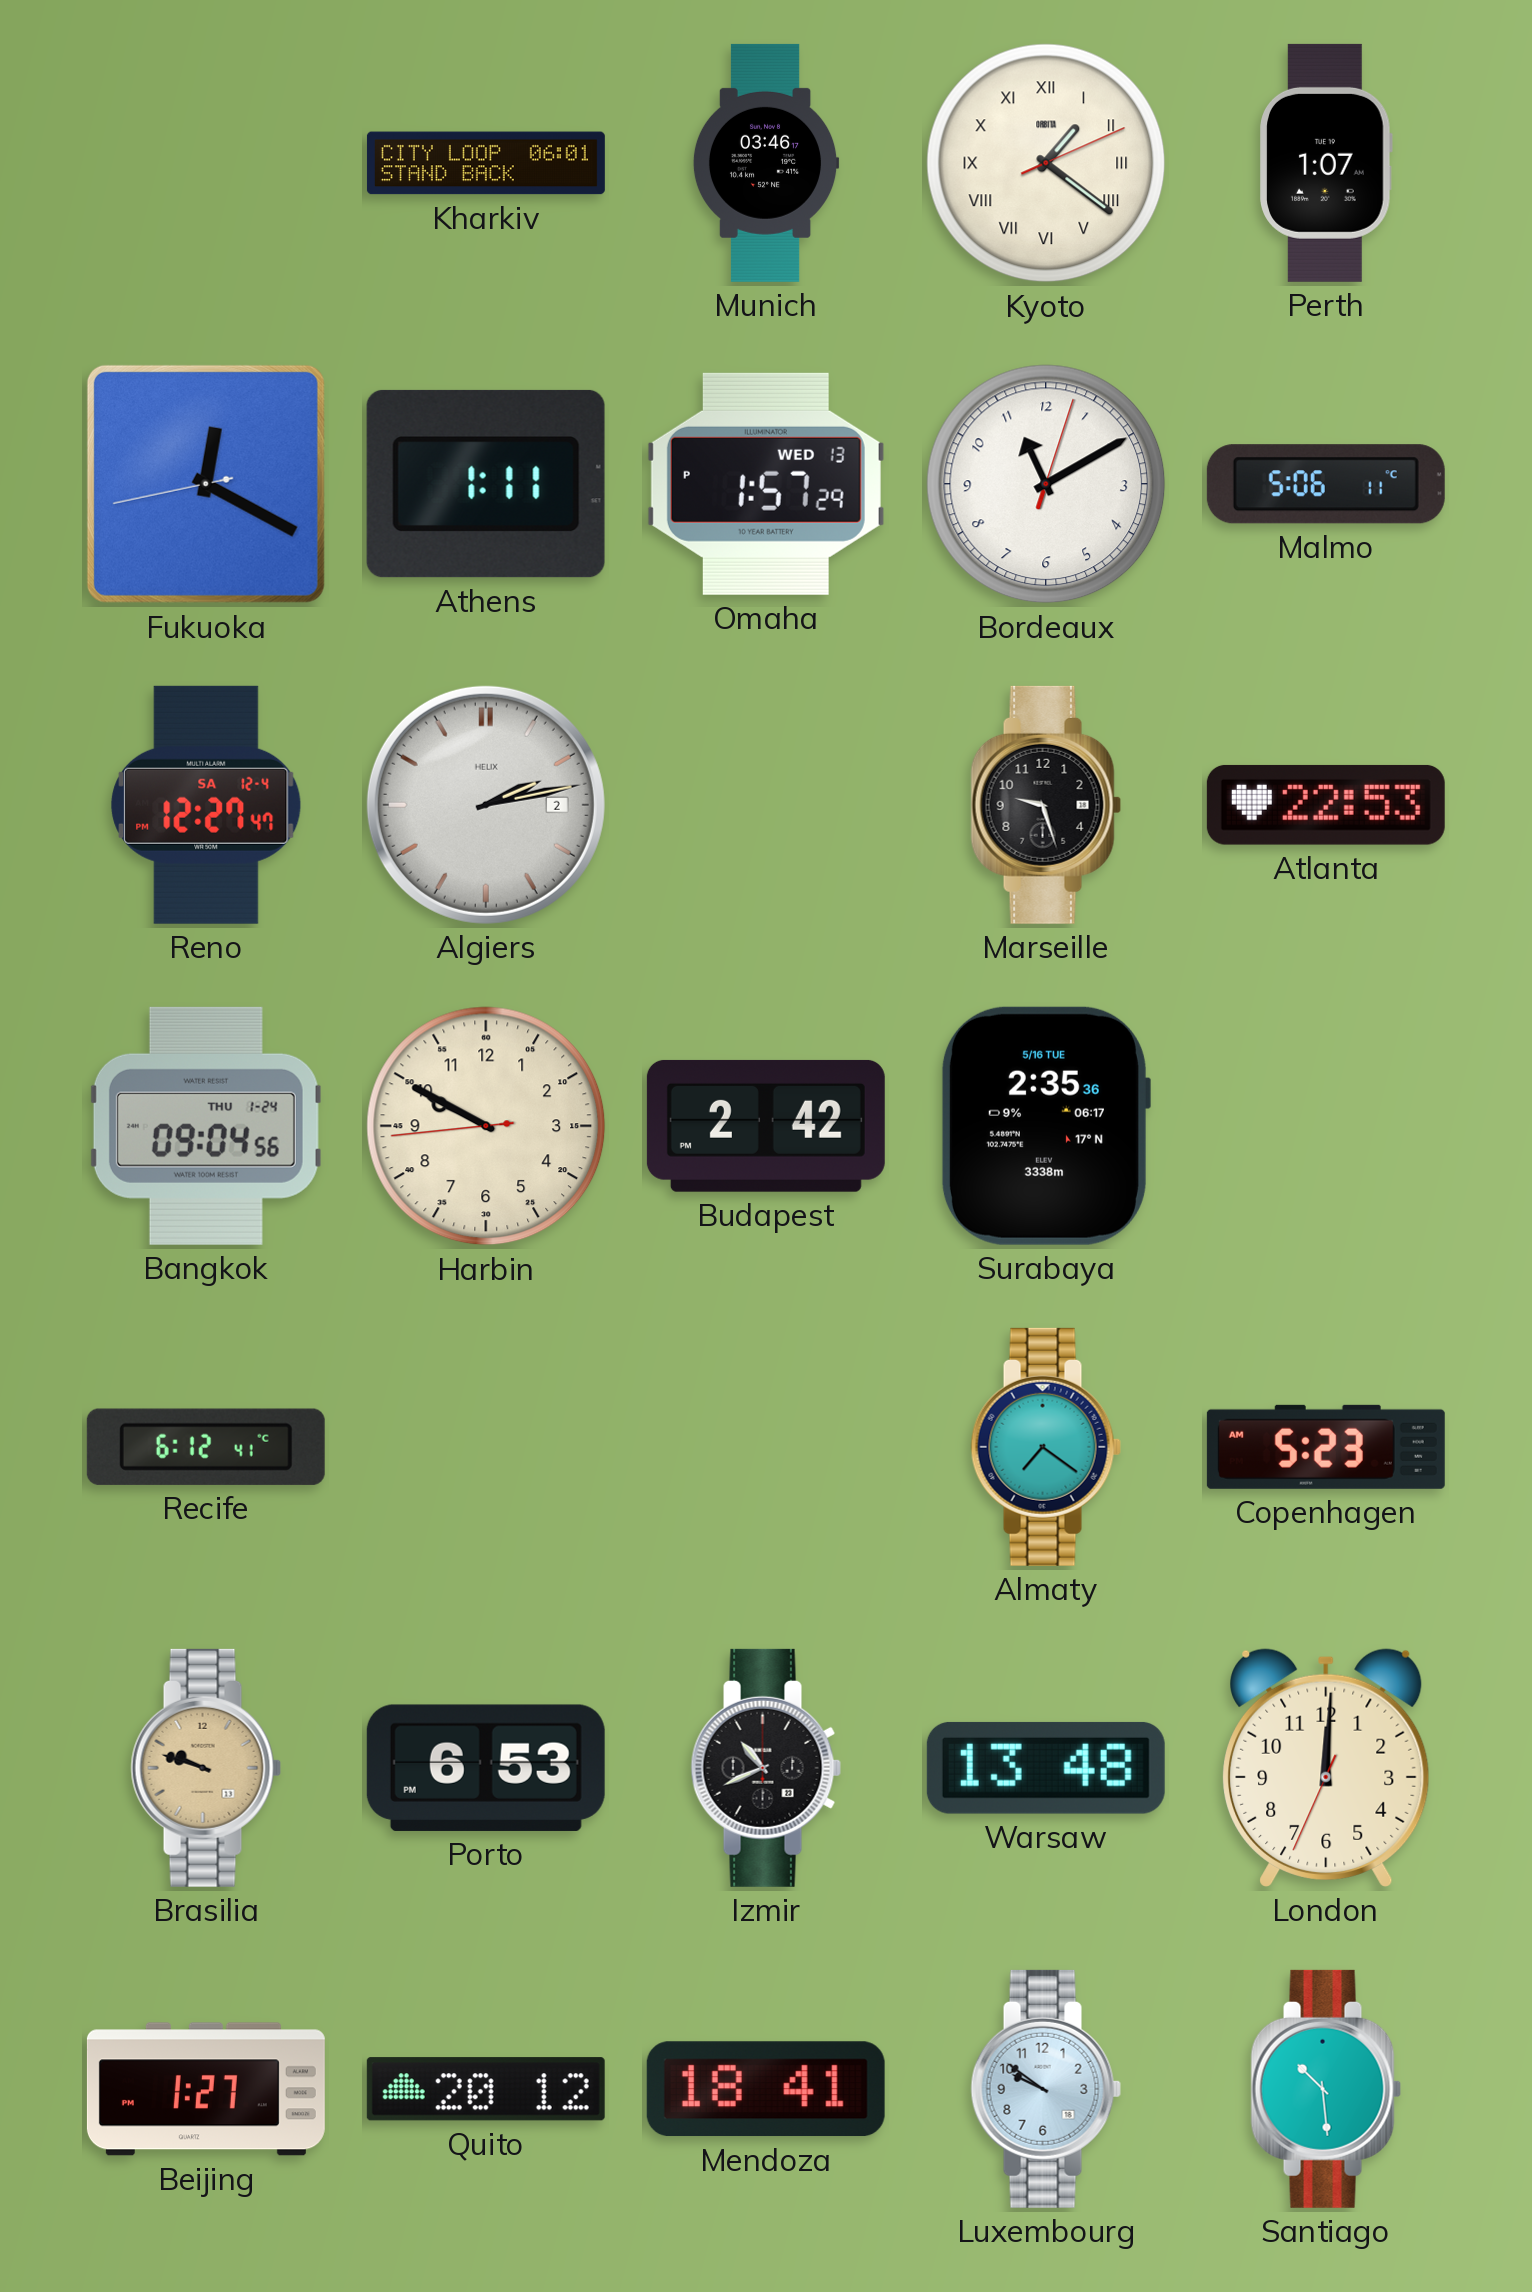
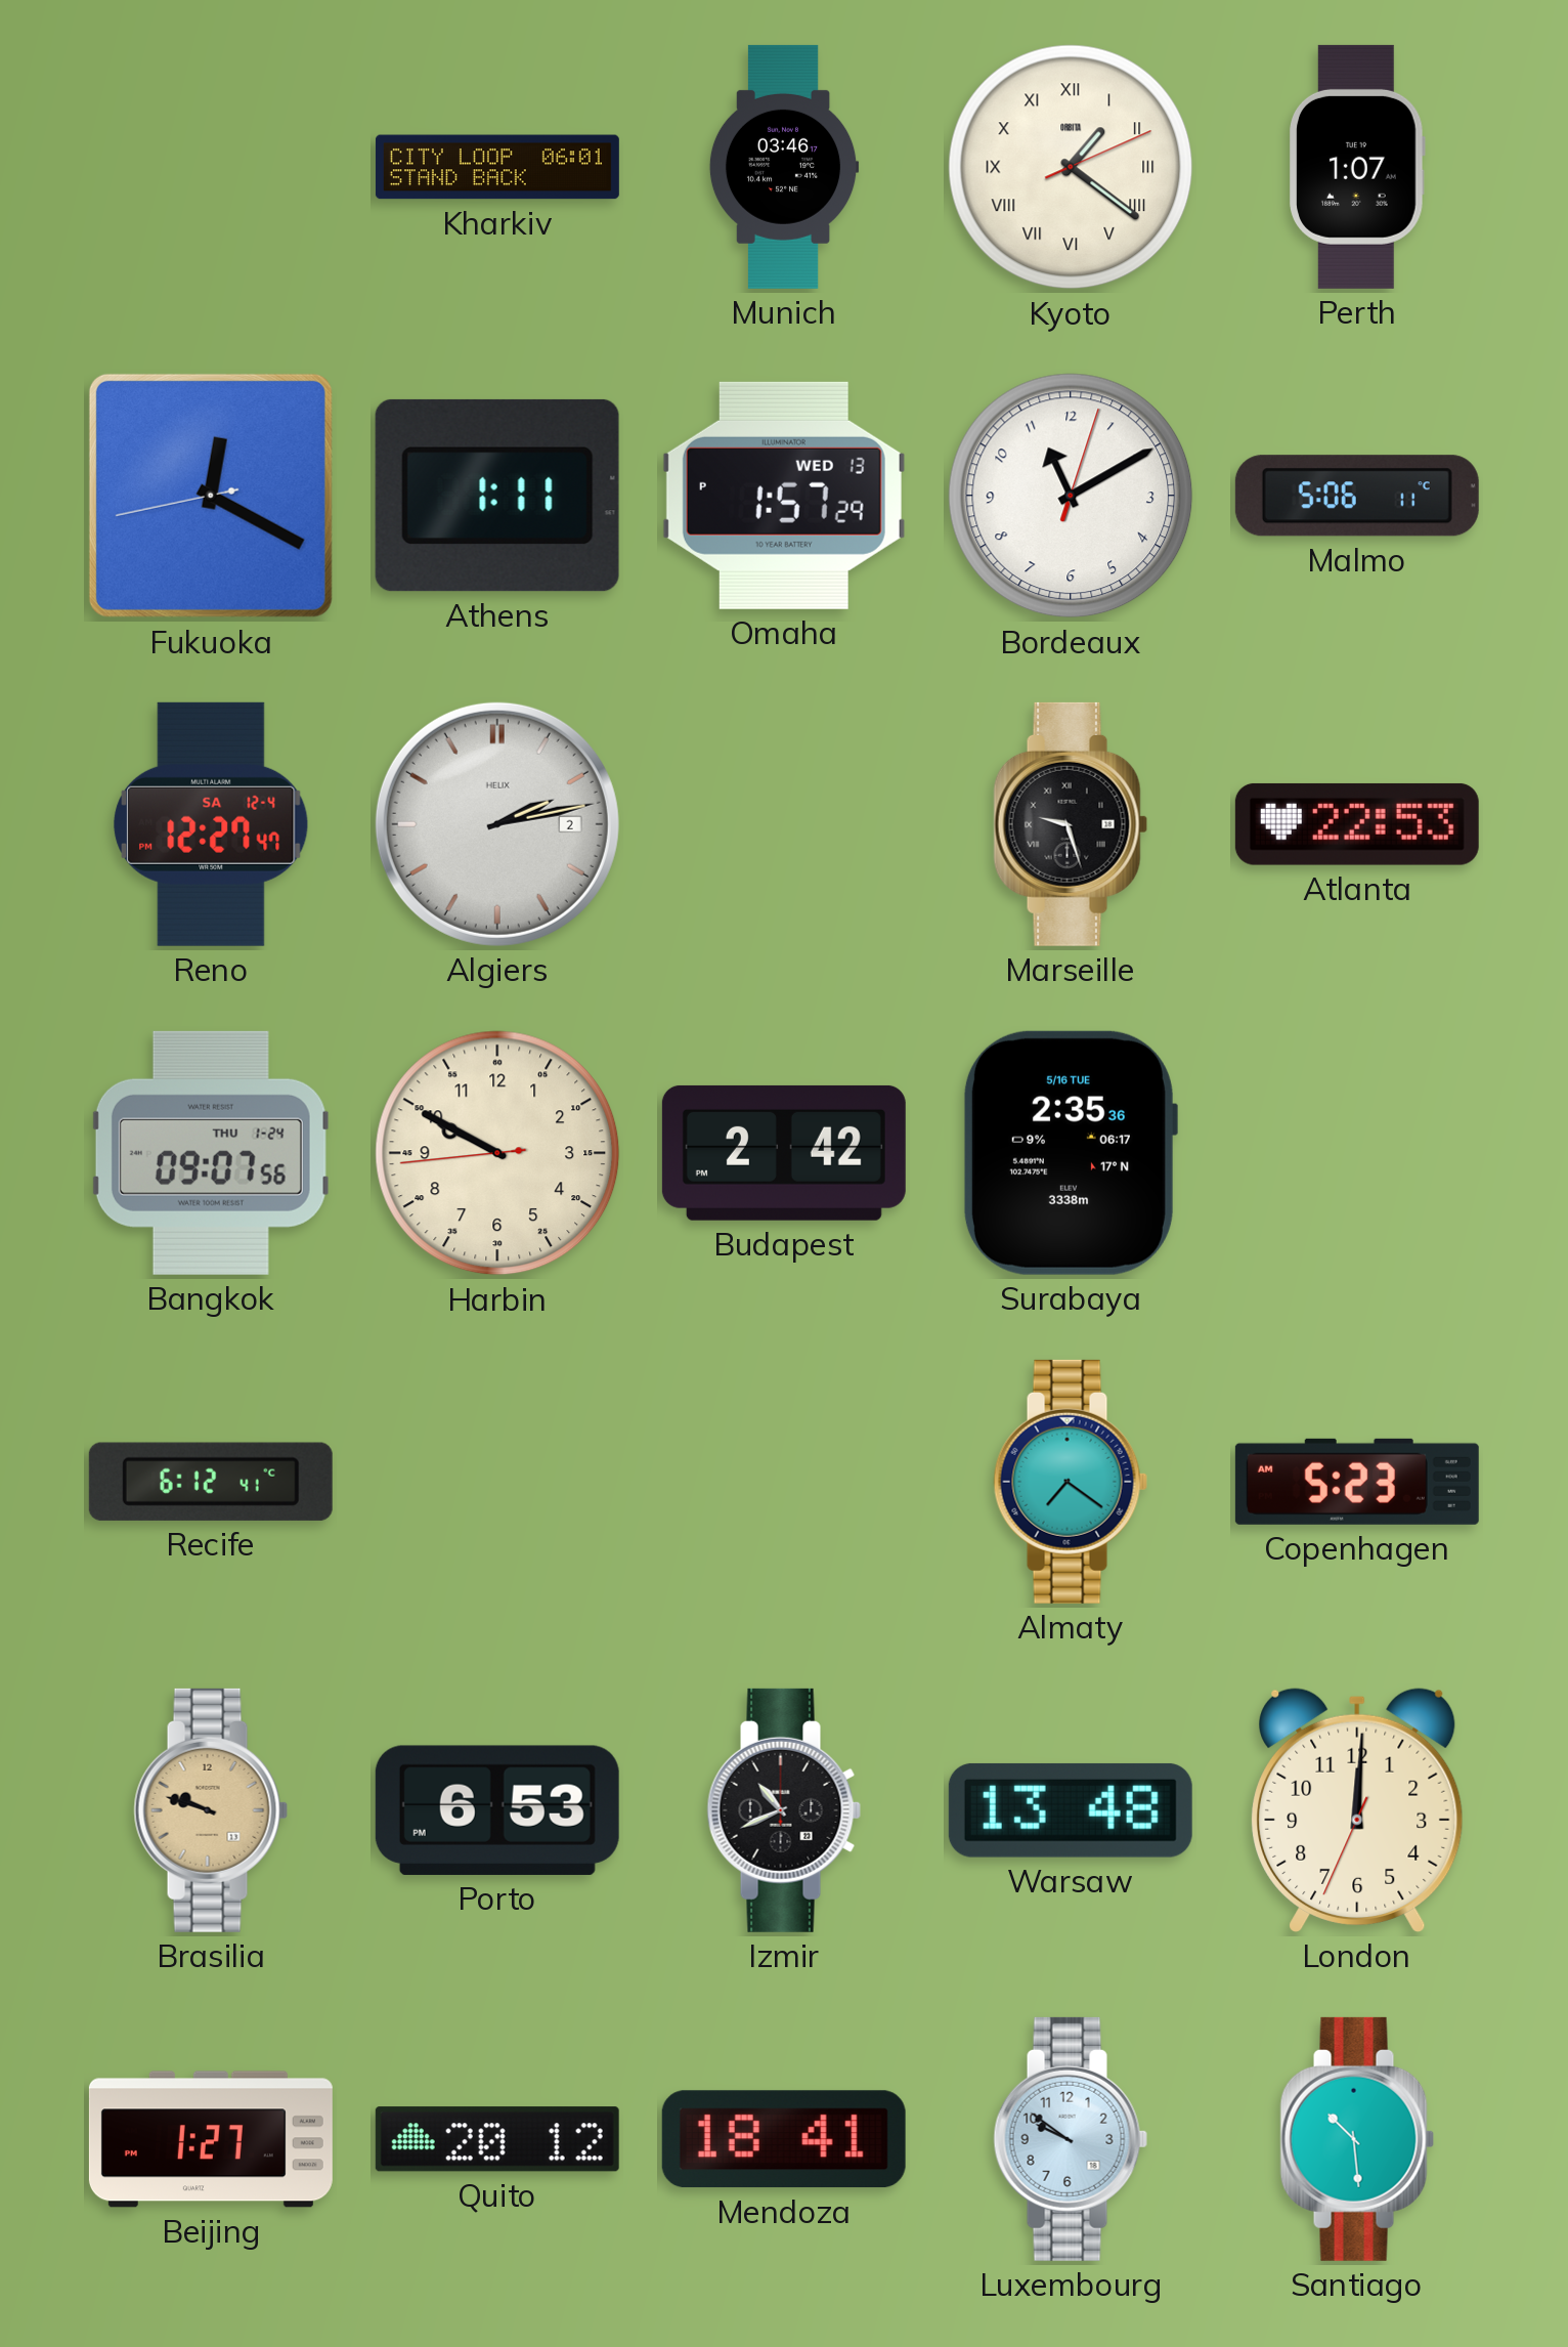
Marseille numerals: Arabic -> Roman
Bangkok: 09:04 -> 09:07
